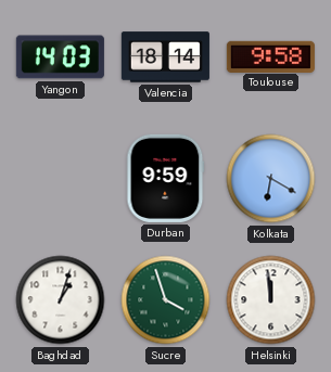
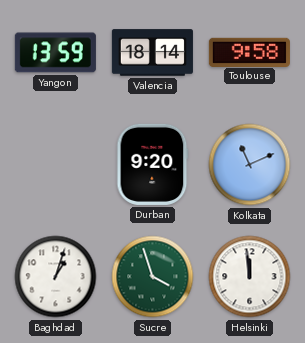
Yangon: 14:03 -> 13:59
Durban: 9:59 -> 9:20
Kolkata: 6:20 -> 11:11
